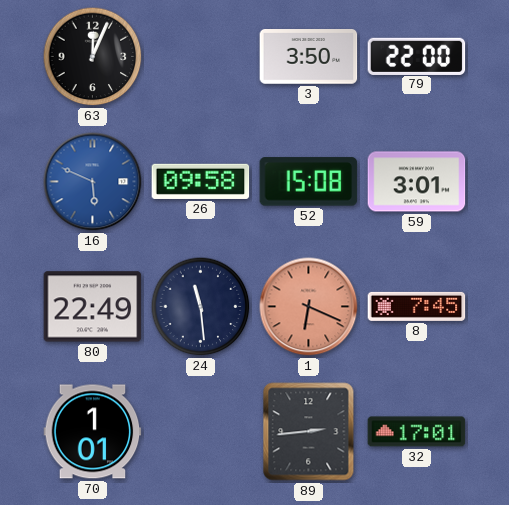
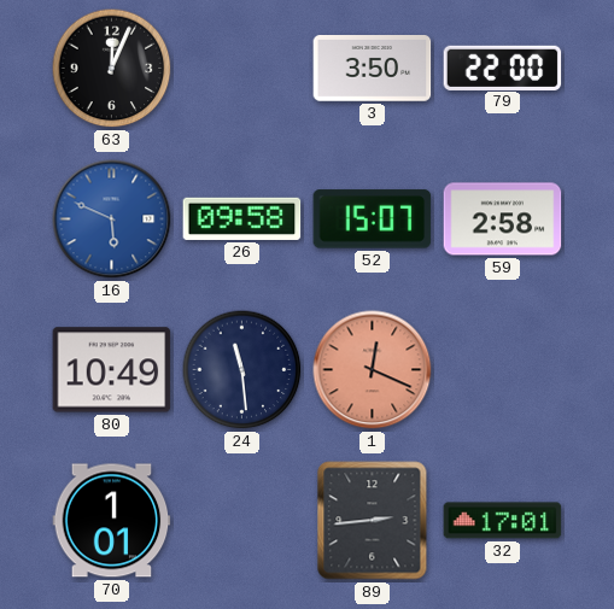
52: 15:08 -> 15:07
59: 3:01 -> 2:58
80: 22:49 -> 10:49
1: 6:19 -> 12:19
8: 7:45 -> none
